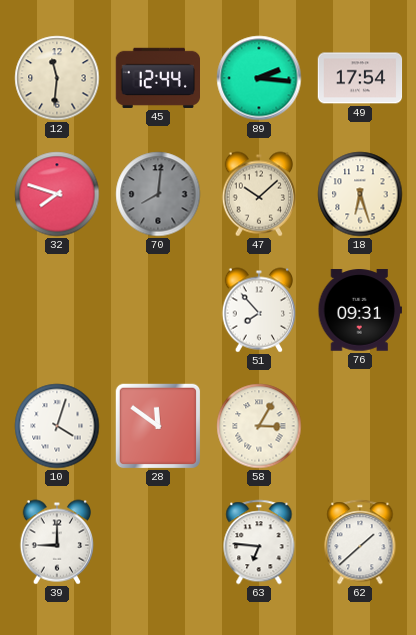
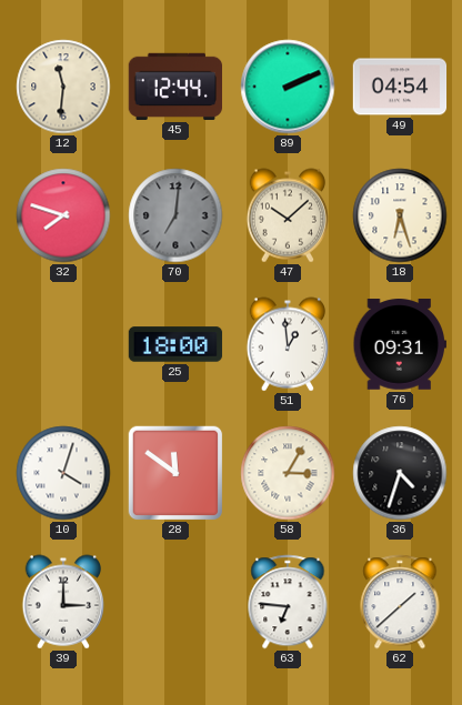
89: 2:16 -> 2:11
49: 17:54 -> 04:54
70: 8:01 -> 7:01
25: none -> 18:00
51: 7:53 -> 12:59
36: none -> 4:33
39: 9:00 -> 3:00
